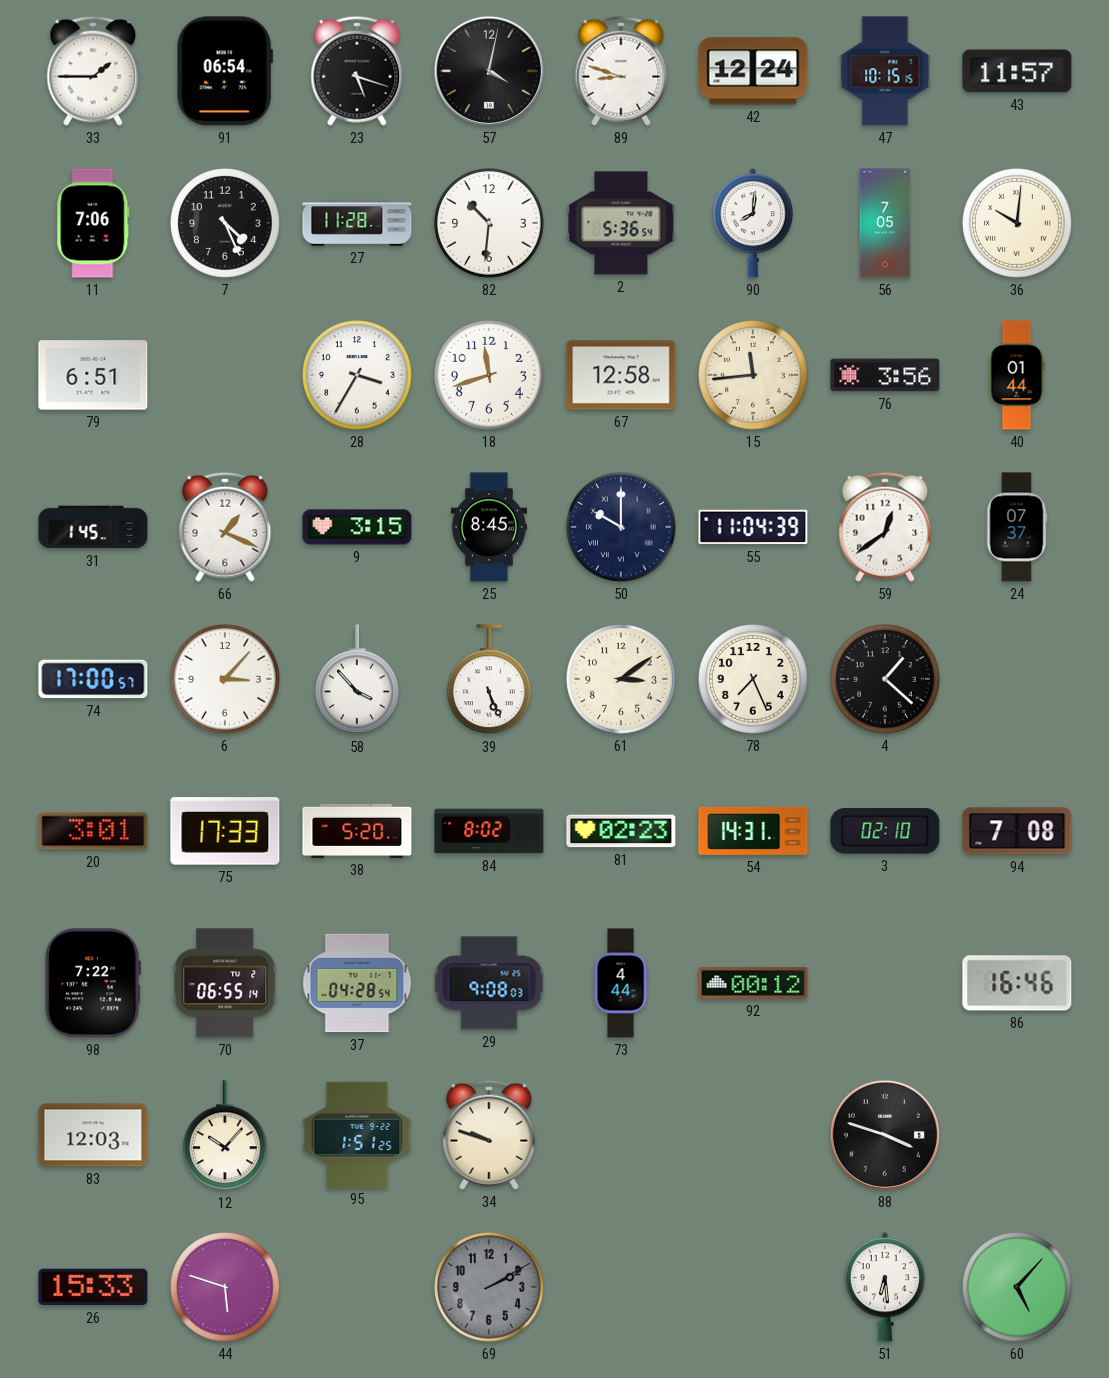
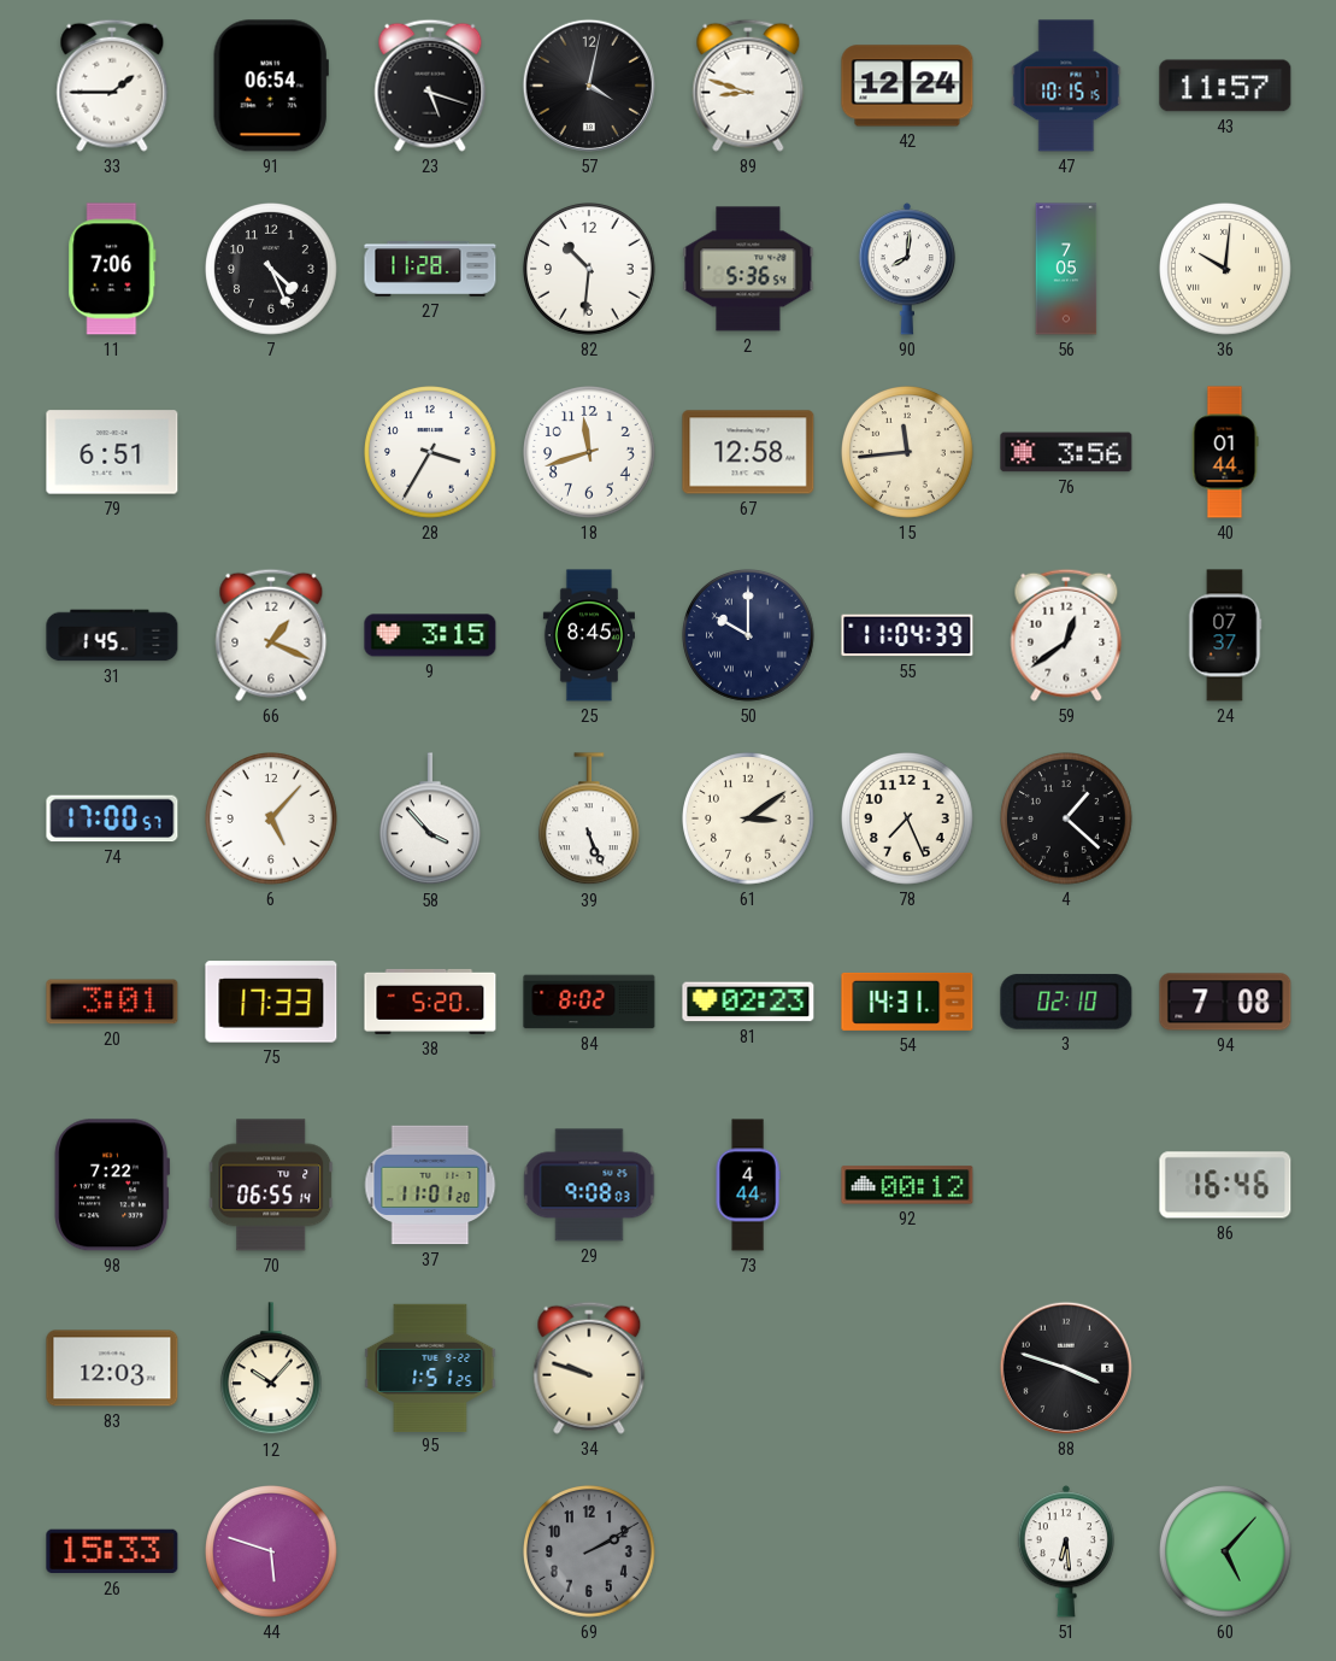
6: 3:07 -> 5:07
37: 04:28 -> 11:01
